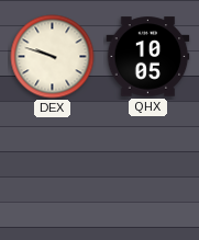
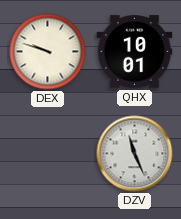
QHX: 10:05 -> 10:01
DZV: none -> 11:26
